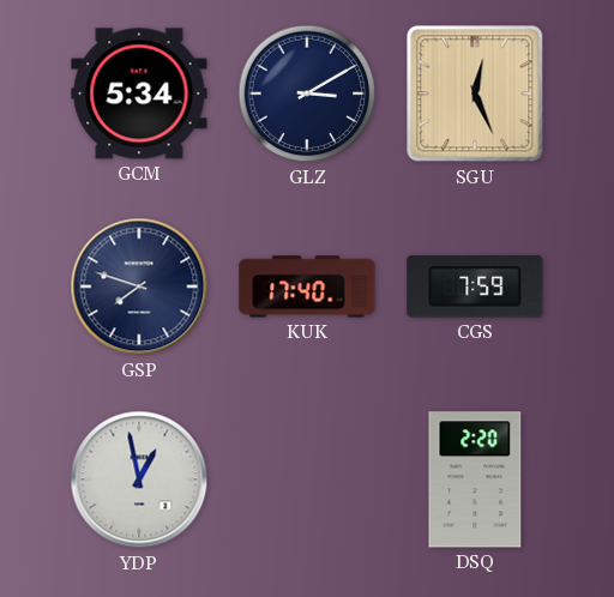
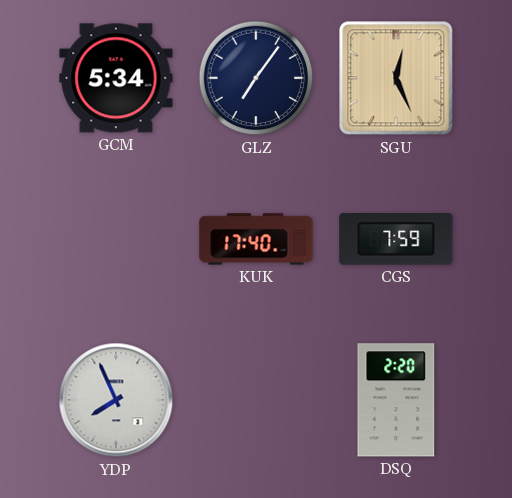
GLZ: 3:10 -> 7:06
GSP: 7:48 -> none
YDP: 12:58 -> 7:56
